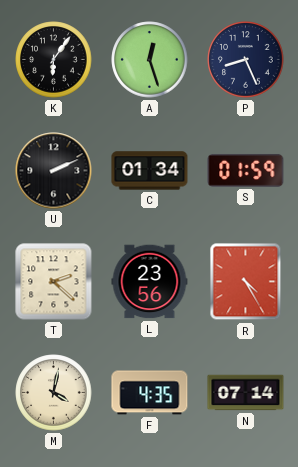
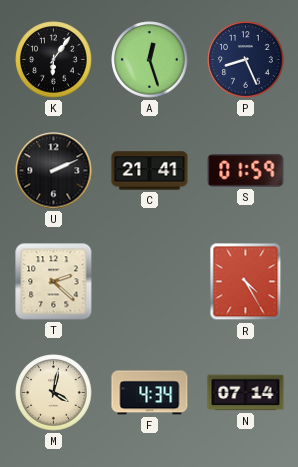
C: 01:34 -> 21:41
L: 23:56 -> none
F: 4:35 -> 4:34
